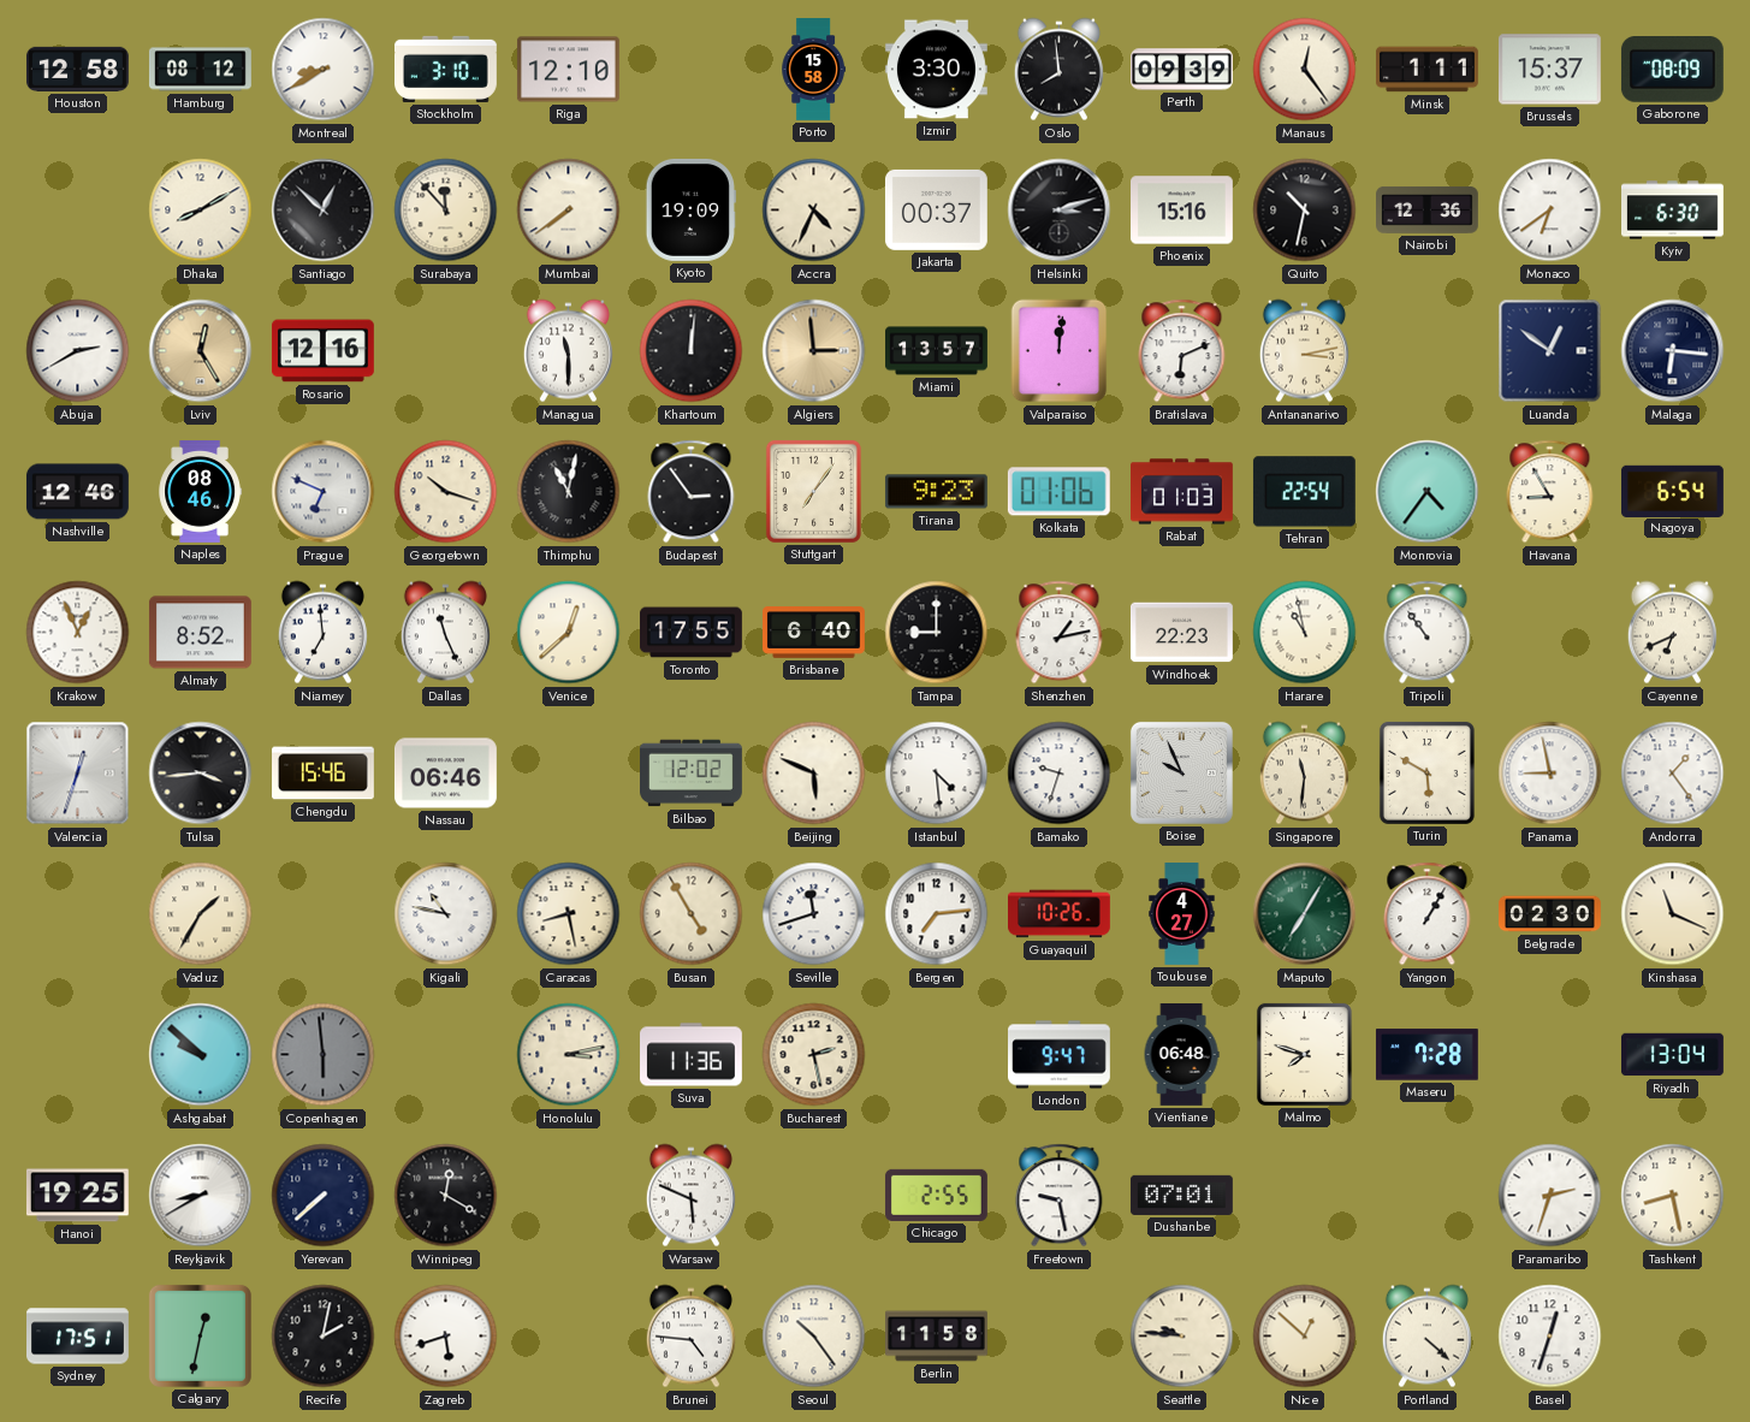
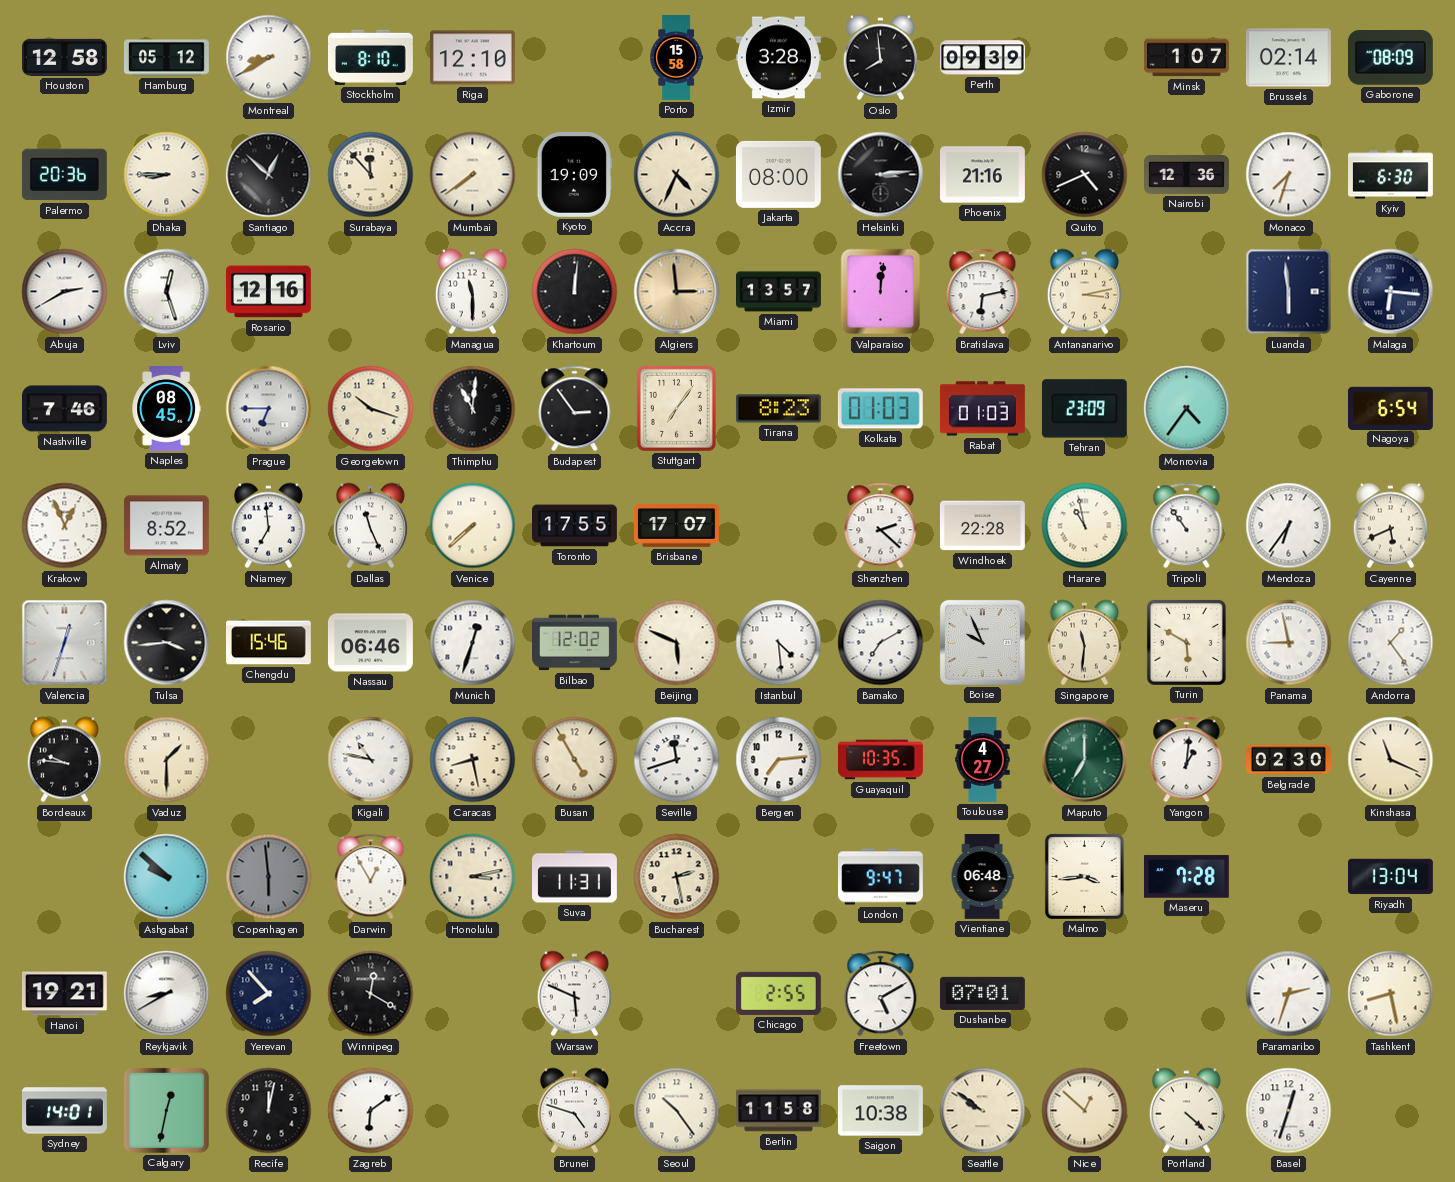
Hamburg: 08:12 -> 05:12
Stockholm: 3:10 -> 8:10
Izmir: 3:30 -> 3:28
Manaus: 12:24 -> none
Minsk: 1:11 -> 1:07
Brussels: 15:37 -> 02:14
Palermo: none -> 20:36
Dhaka: 8:10 -> 8:45
Jakarta: 00:37 -> 08:00
Helsinki: 3:12 -> 3:14
Phoenix: 15:16 -> 21:16
Quito: 10:32 -> 4:41
Monaco: 6:39 -> 7:33
Lviv: 12:25 -> 12:27
Lviv dial: champagne -> white
Bratislava: 6:11 -> 6:13
Luanda: 12:51 -> 5:59
Nashville: 12:46 -> 7:46
Naples: 08:46 -> 08:45
Prague: 6:49 -> 6:45
Thimphu: 11:02 -> 11:01
Tirana: 9:23 -> 8:23
Kolkata: 01:06 -> 01:03
Tehran: 22:54 -> 23:09
Havana: 8:55 -> none
Venice: 12:38 -> 7:38
Brisbane: 6:40 -> 17:07
Tampa: 9:00 -> none
Shenzhen: 1:13 -> 2:22
Windhoek: 22:23 -> 22:28
Mendoza: none -> 6:36
Cayenne: 6:41 -> 5:41
Munich: none -> 12:33
Bamako: 9:33 -> 7:10
Bordeaux: none -> 9:46
Vaduz: 1:35 -> 1:30
Guayaquil: 10:26 -> 10:35
Maputo: 7:05 -> 7:00
Yangon: 1:05 -> 1:01
Darwin: none -> 12:55
Suva: 11:36 -> 11:31
Malmo: 7:48 -> 3:44
Hanoi: 19:25 -> 19:21
Yerevan: 7:38 -> 7:53
Freetown: 9:28 -> 5:10
Sydney: 17:51 -> 14:01
Recife: 2:02 -> 12:02
Zagreb: 5:42 -> 6:09
Brunei: 4:46 -> 4:48
Saigon: none -> 10:38
Seattle: 9:46 -> 9:51
